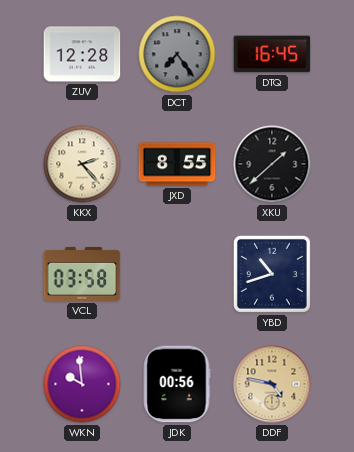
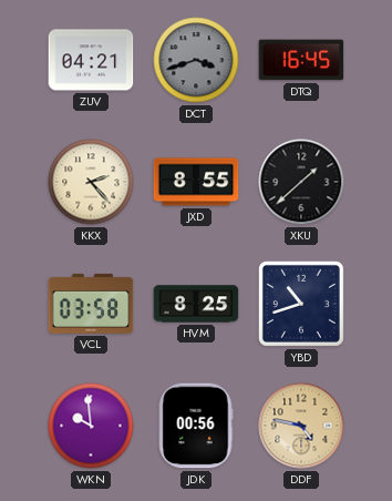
ZUV: 12:28 -> 04:21
DCT: 7:24 -> 3:42
HVM: none -> 8:25
